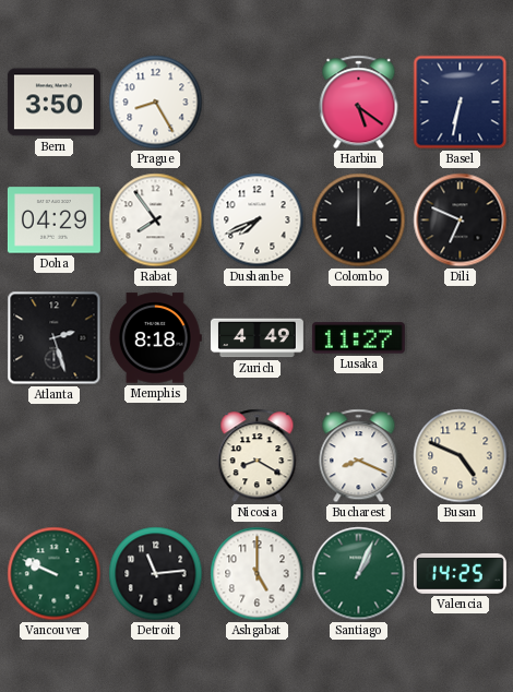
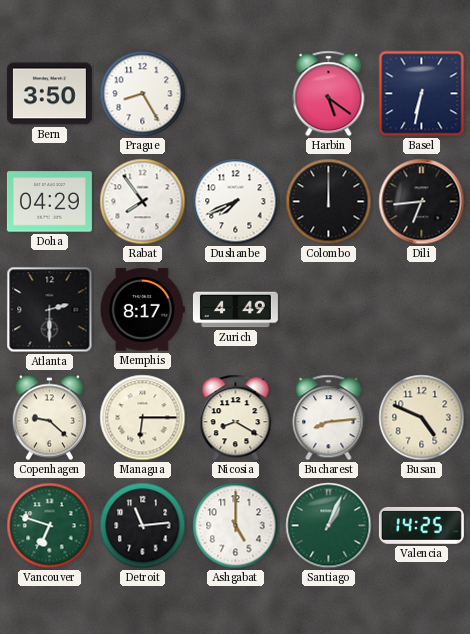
Dili: 6:49 -> 6:44
Atlanta: 2:27 -> 2:30
Memphis: 8:18 -> 8:17
Lusaka: 11:27 -> none
Copenhagen: none -> 9:22
Managua: none -> 6:15
Bucharest: 8:19 -> 8:14
Vancouver: 9:49 -> 6:48
